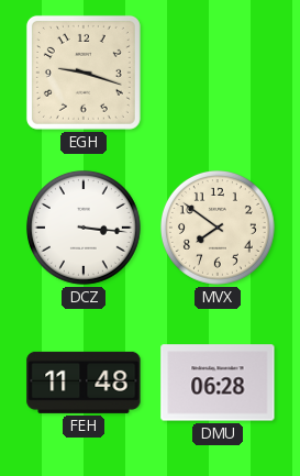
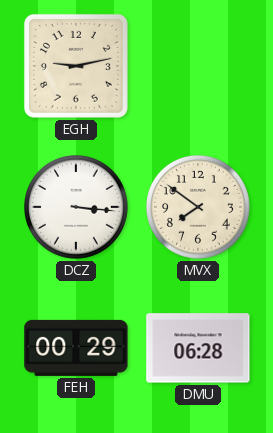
EGH: 9:18 -> 9:13
FEH: 11:48 -> 00:29
